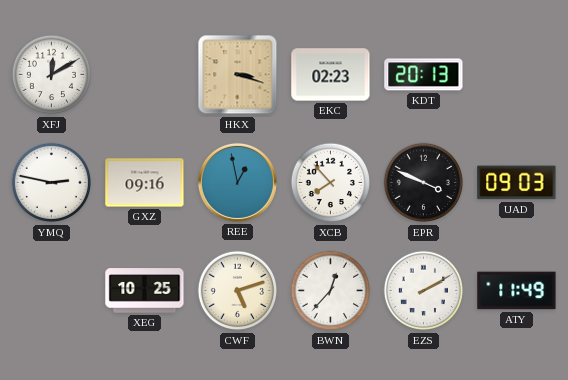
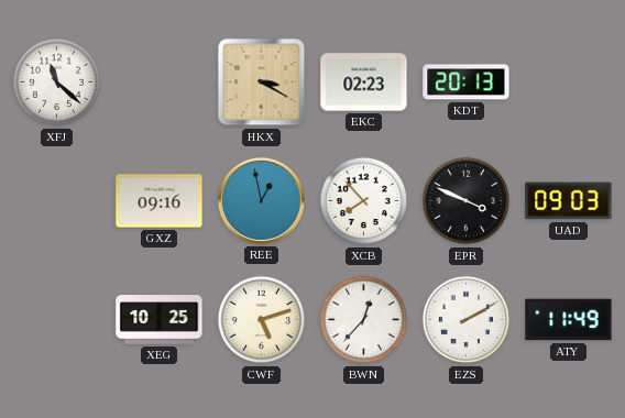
XFJ: 12:10 -> 11:22
HKX: 3:18 -> 3:20
YMQ: 2:47 -> none
